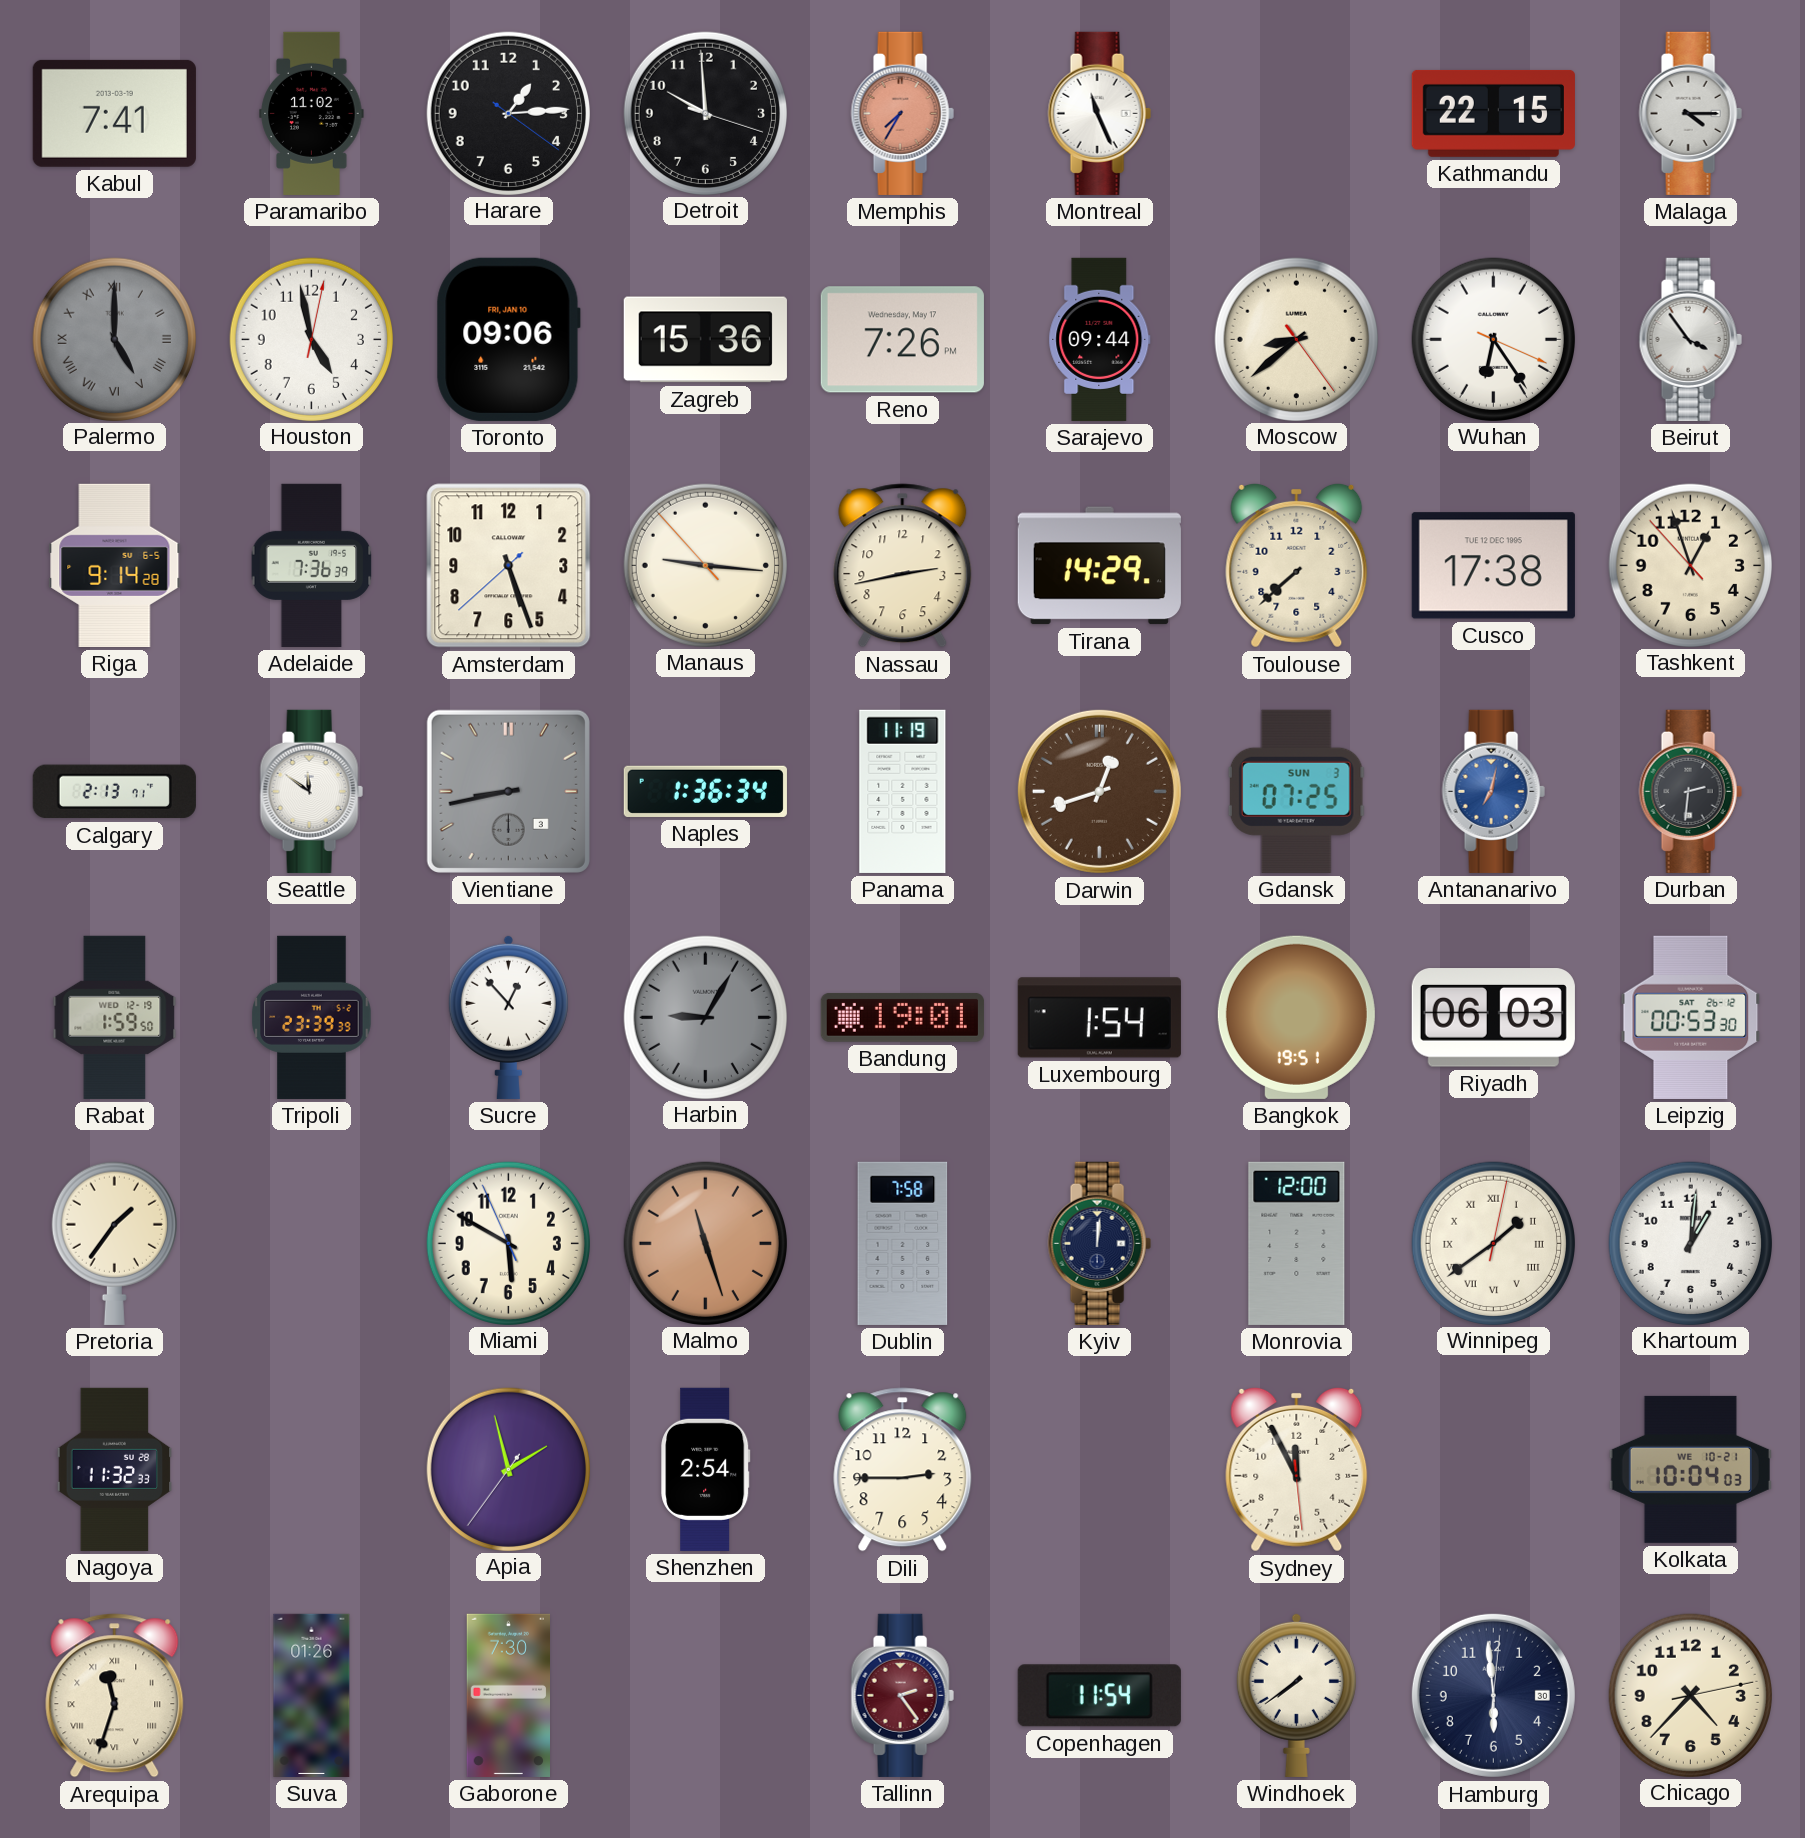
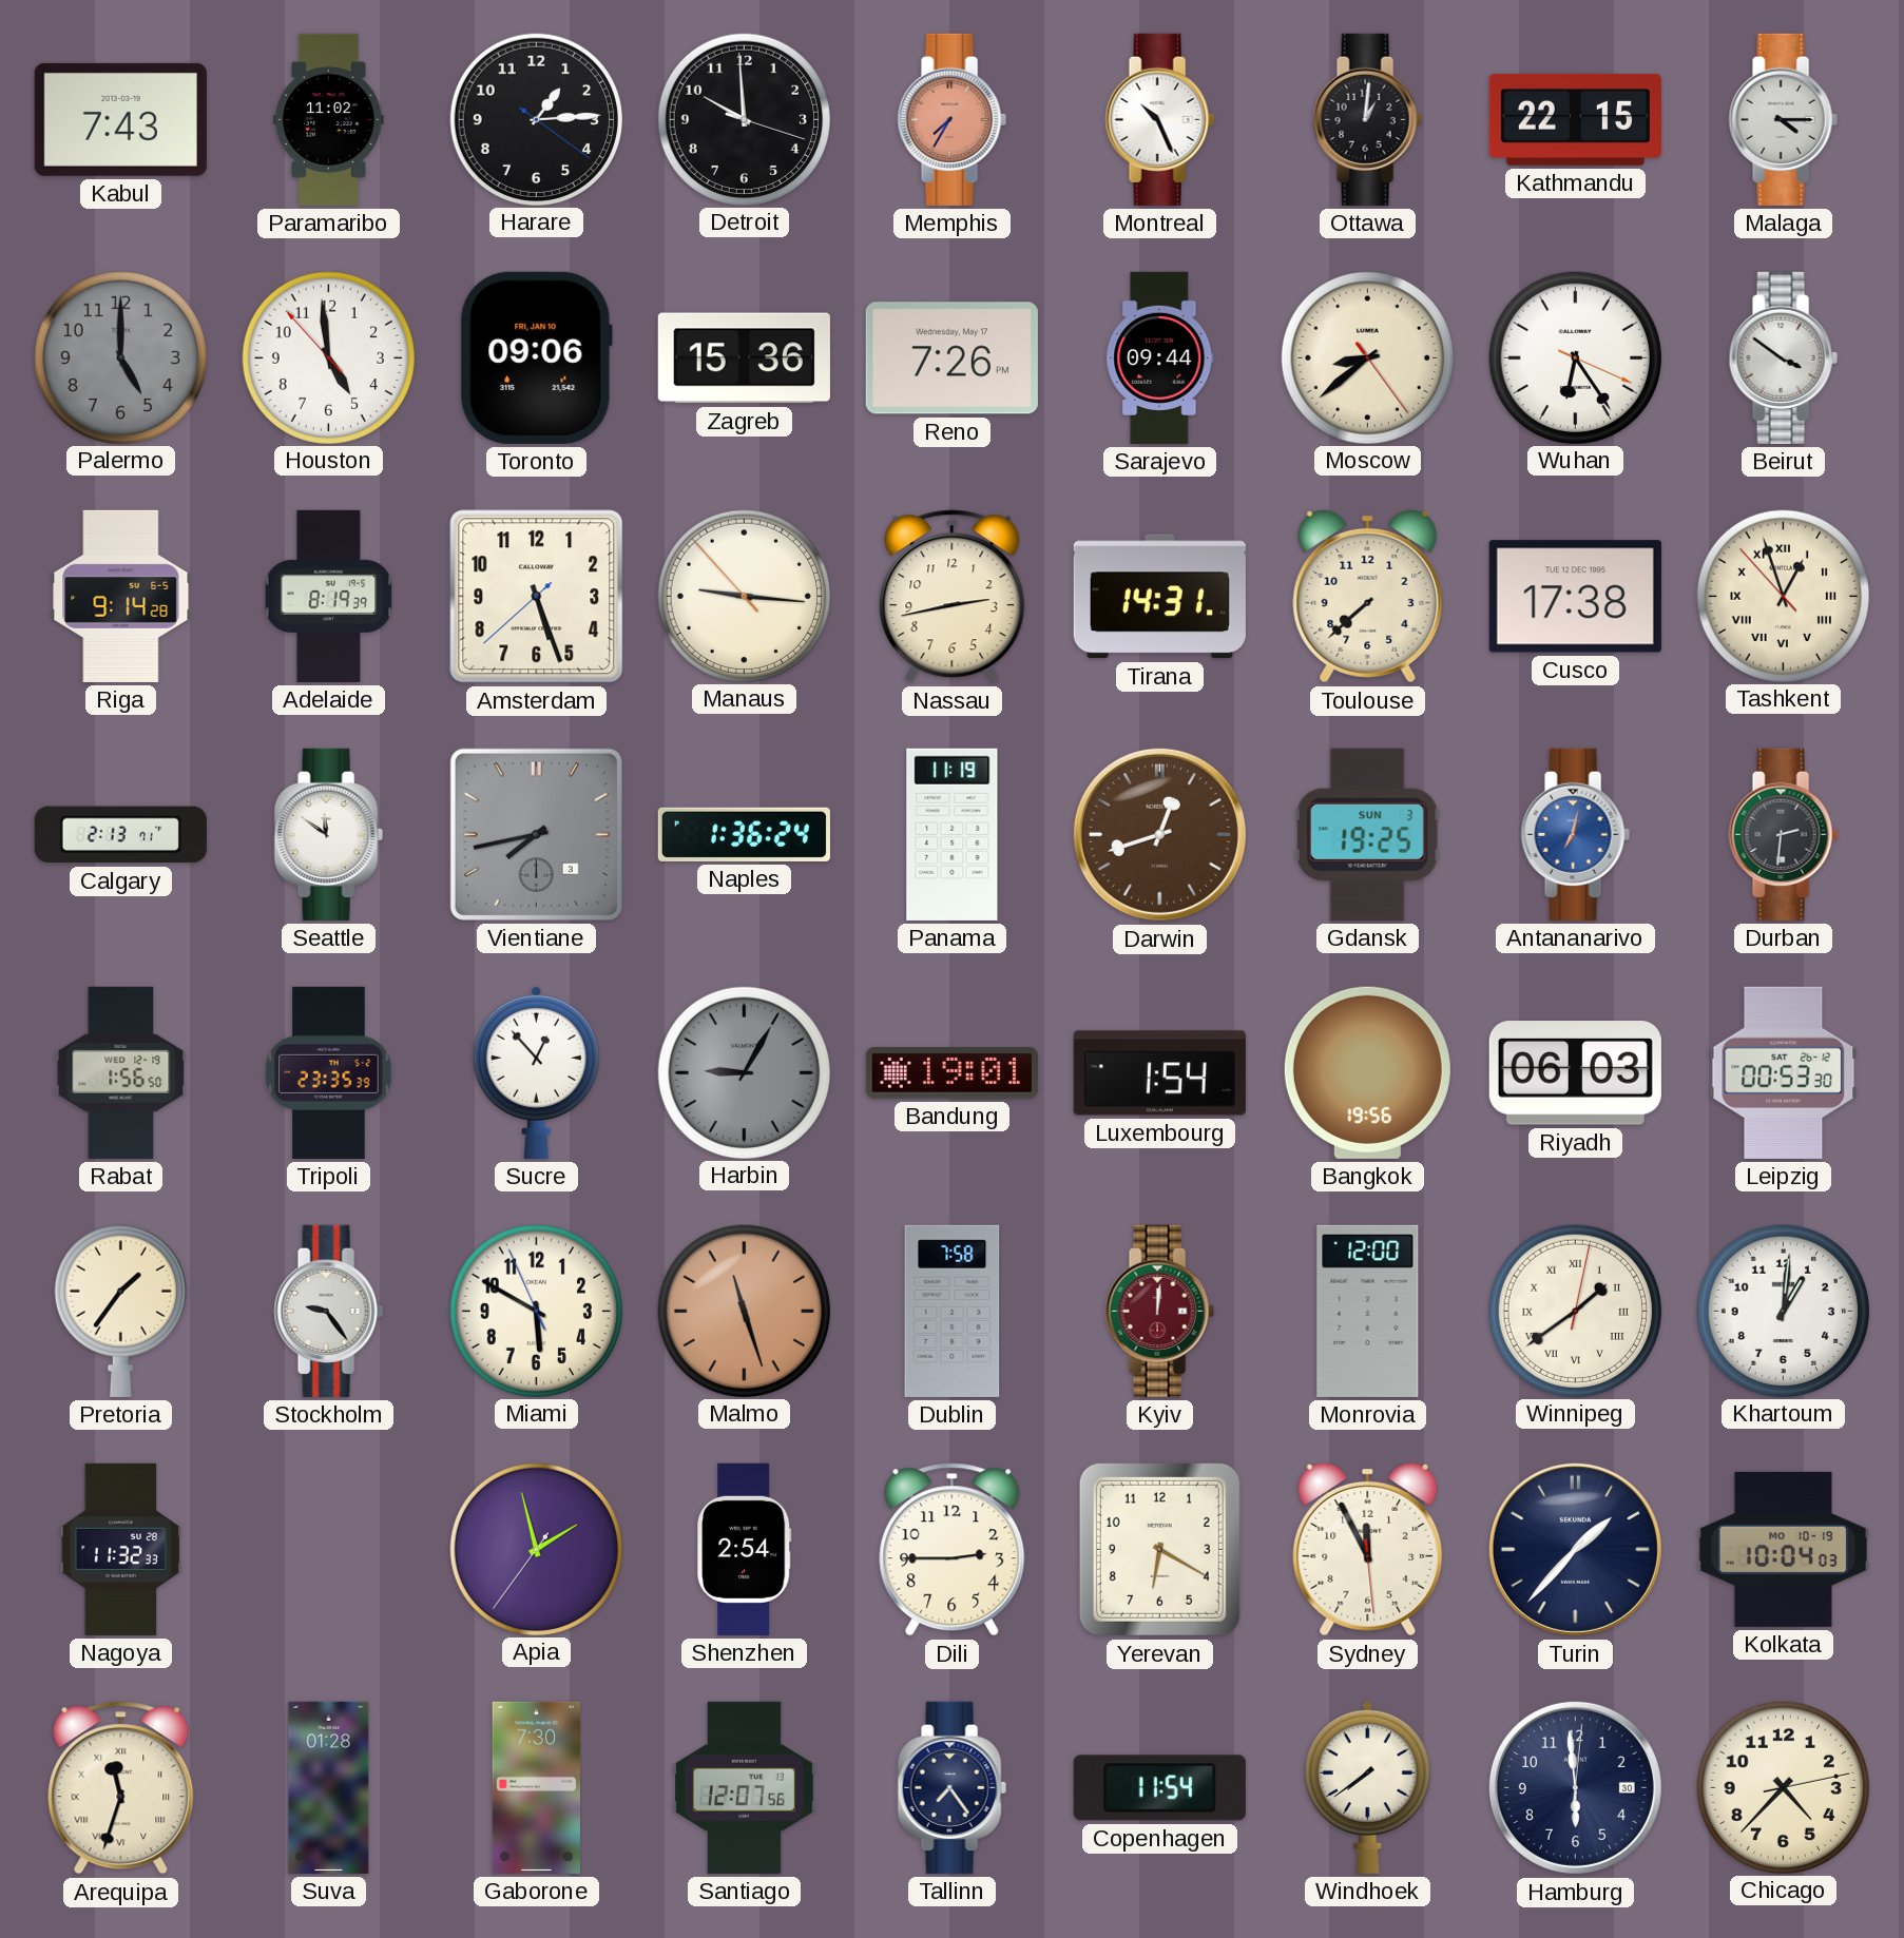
Kabul: 7:41 -> 7:43
Montreal: 11:26 -> 10:26
Ottawa: none -> 1:01
Palermo numerals: Roman -> Arabic
Houston: 4:58:02 -> 4:58:53
Beirut: 3:54 -> 3:51
Adelaide: 7:36 -> 8:19
Tirana: 14:29 -> 14:31
Tashkent numerals: Arabic -> Roman
Vientiane: 8:43 -> 7:43
Naples: 1:36:34 -> 1:36:24
Gdansk: 07:25 -> 19:25
Rabat: 1:59 -> 1:56
Tripoli: 23:39 -> 23:35
Bangkok: 19:51 -> 19:56
Stockholm: none -> 9:24
Kyiv dial: navy -> burgundy
Yerevan: none -> 6:20
Turin: none -> 1:37
Kolkata date: WE 10-21 -> MO 10-19
Suva: 01:26 -> 01:28
Santiago: none -> 12:07
Tallinn: 2:24 -> 7:24
Tallinn dial: burgundy -> navy
